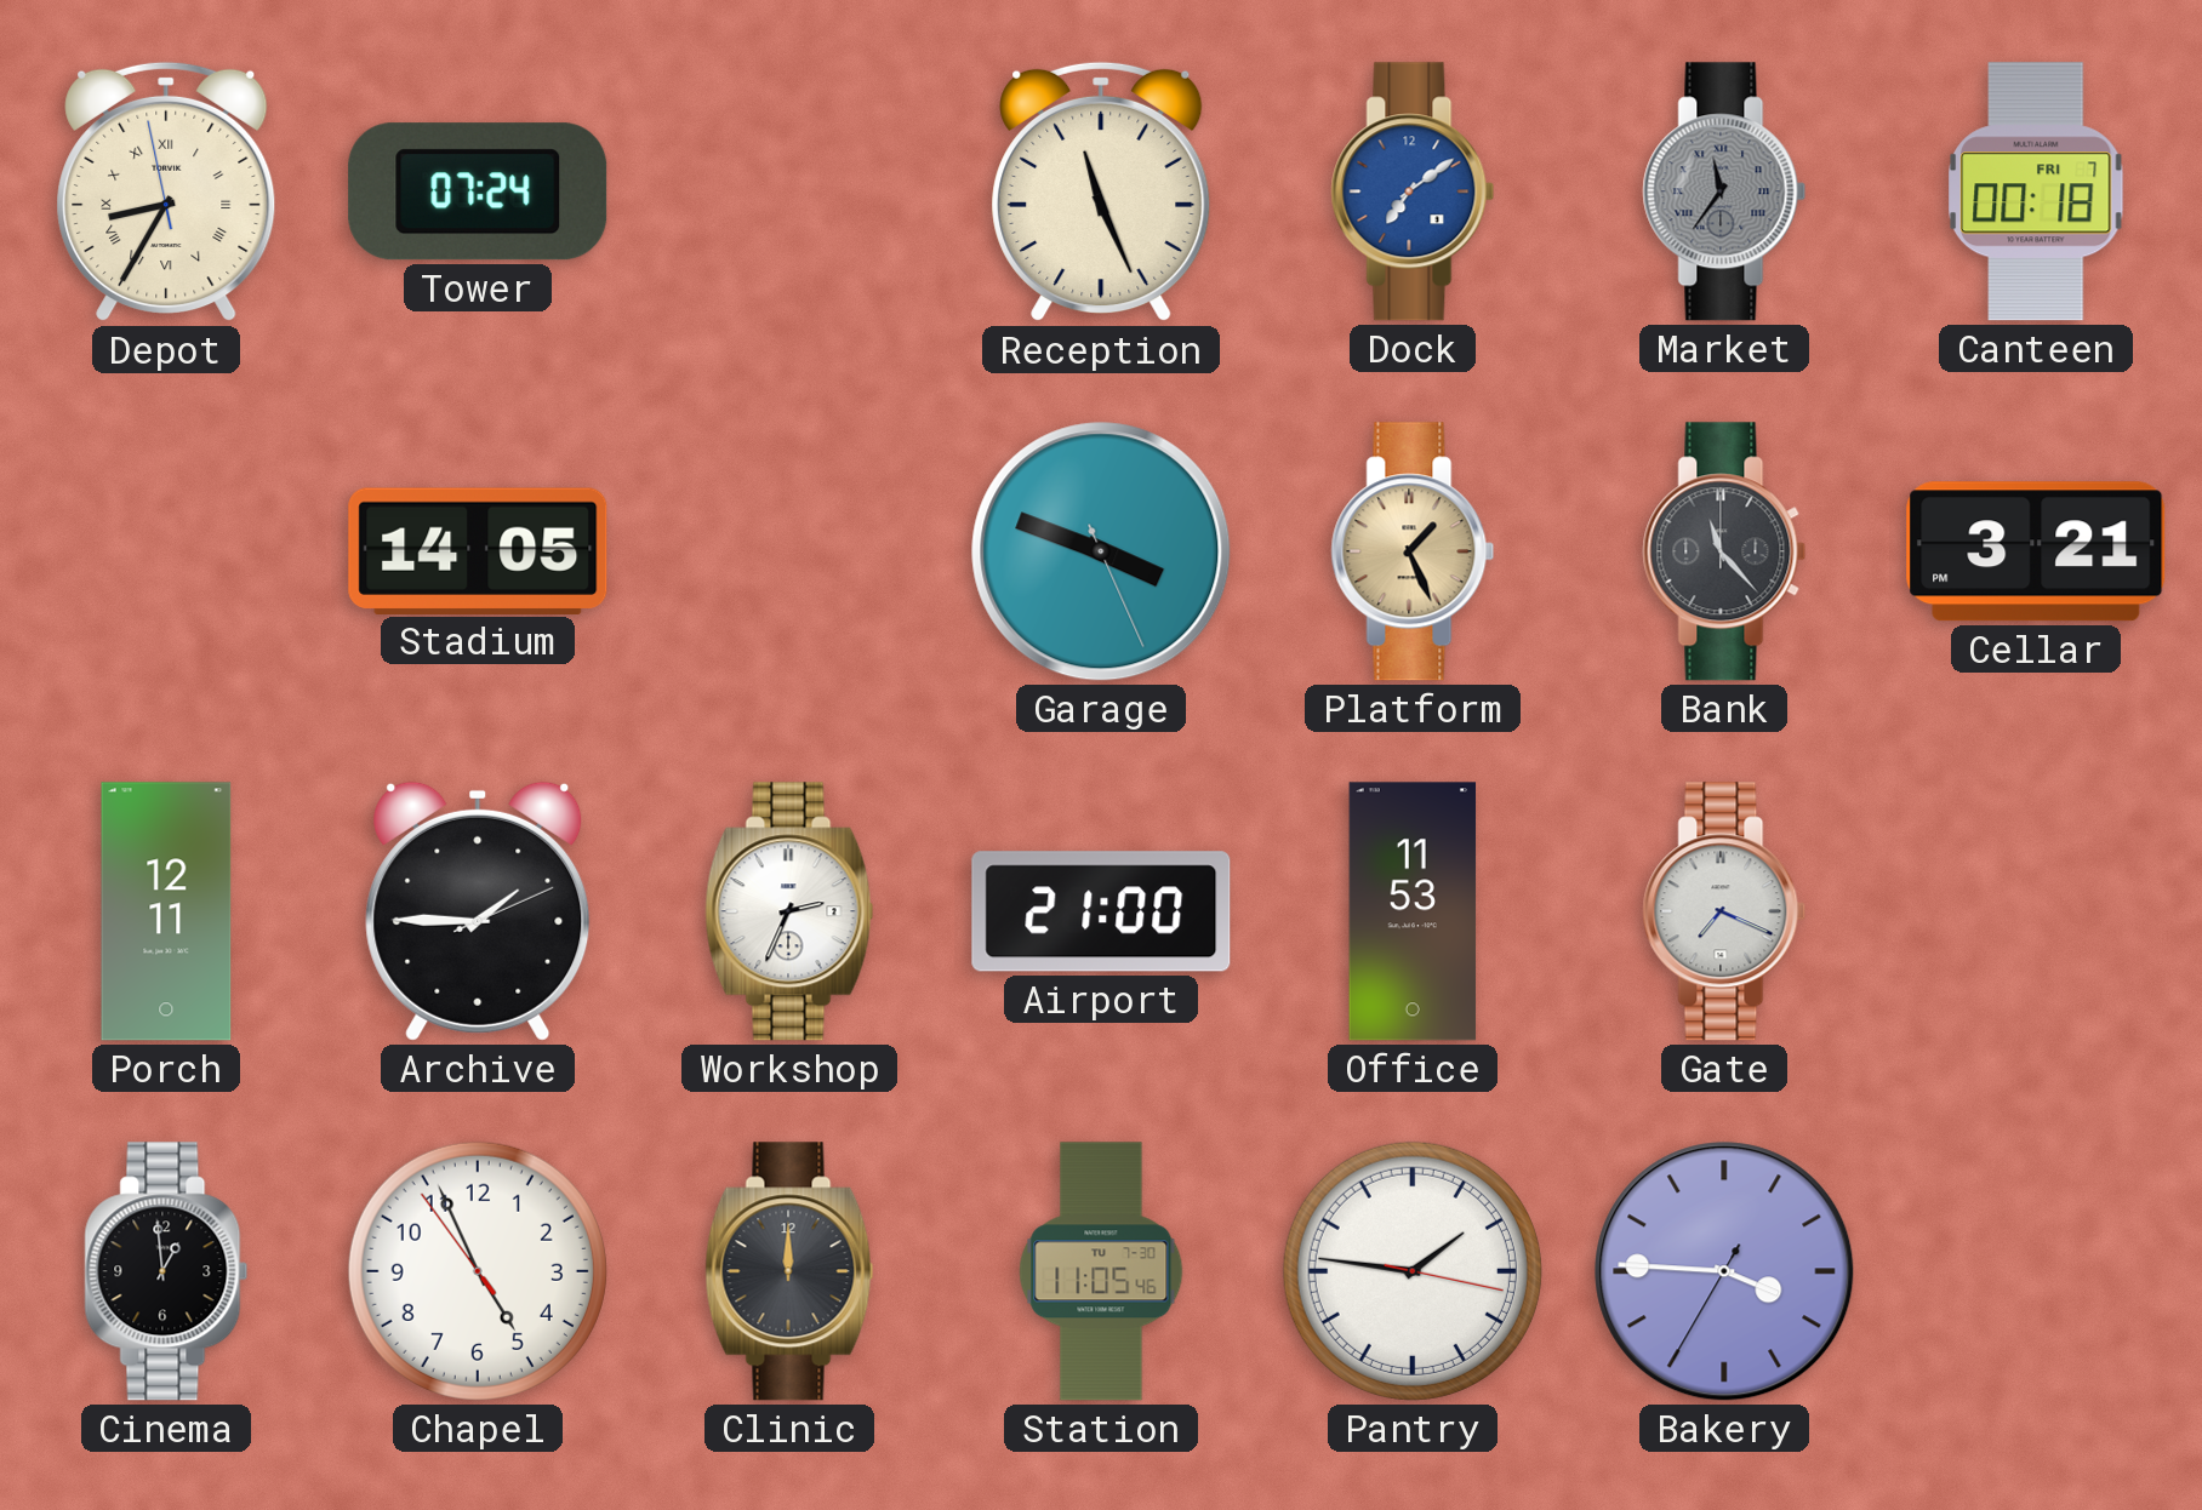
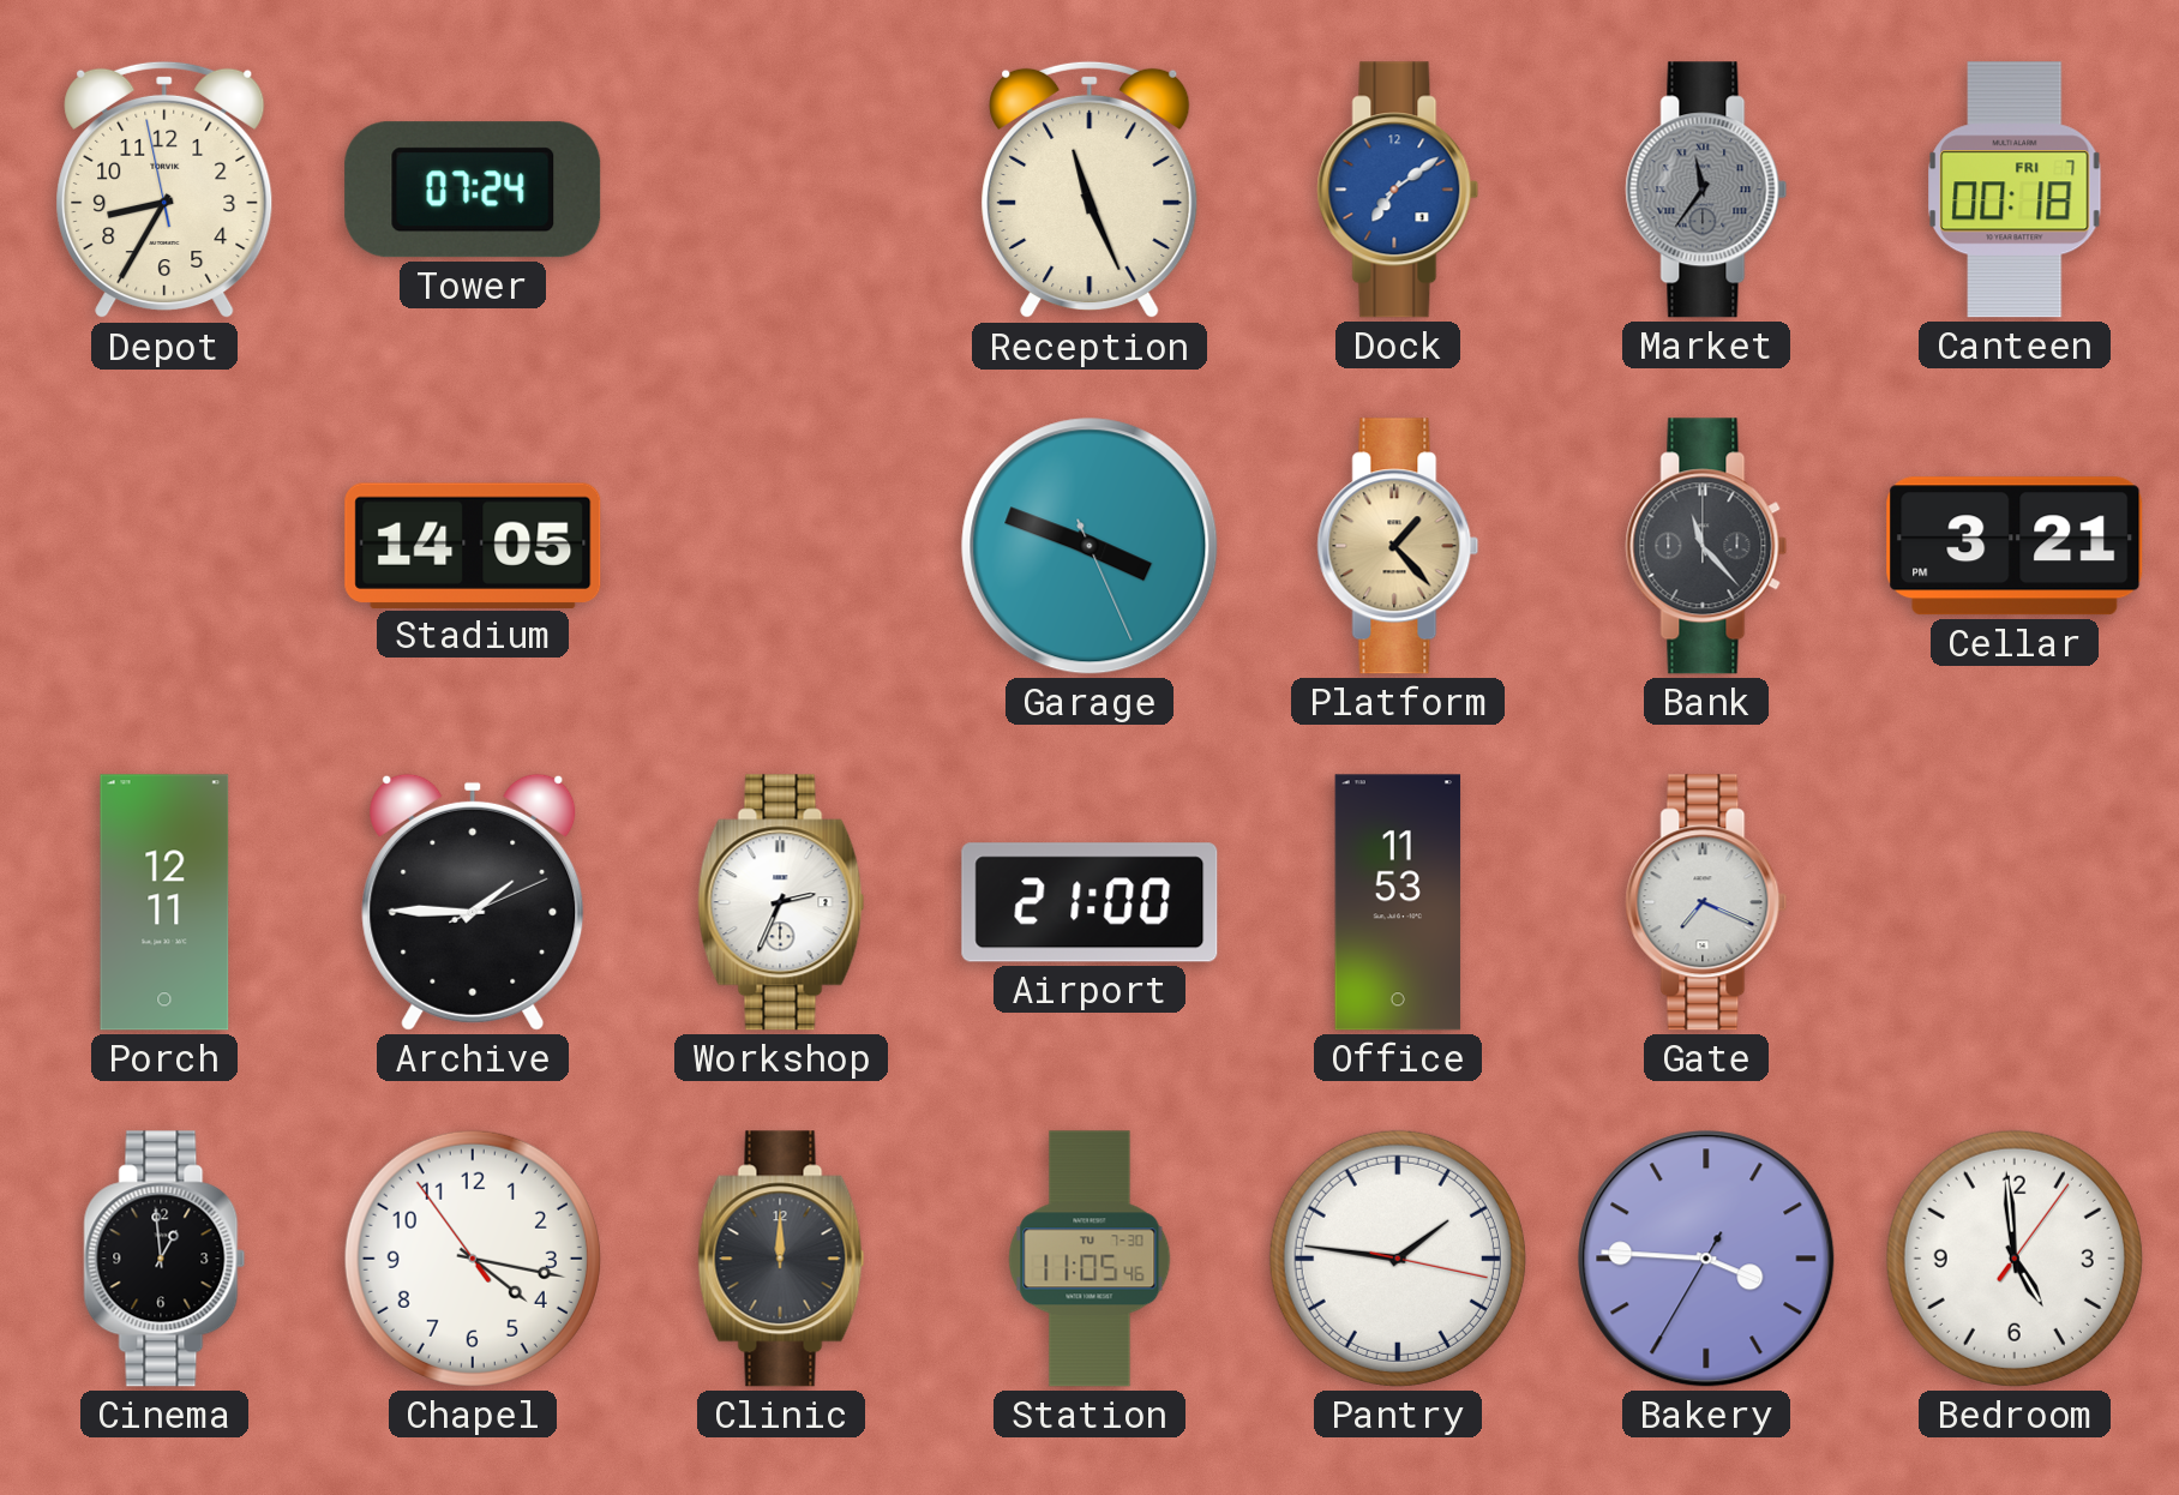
Depot numerals: Roman -> Arabic
Platform: 1:26 -> 1:23
Chapel: 4:55 -> 4:16
Bedroom: none -> 4:59
